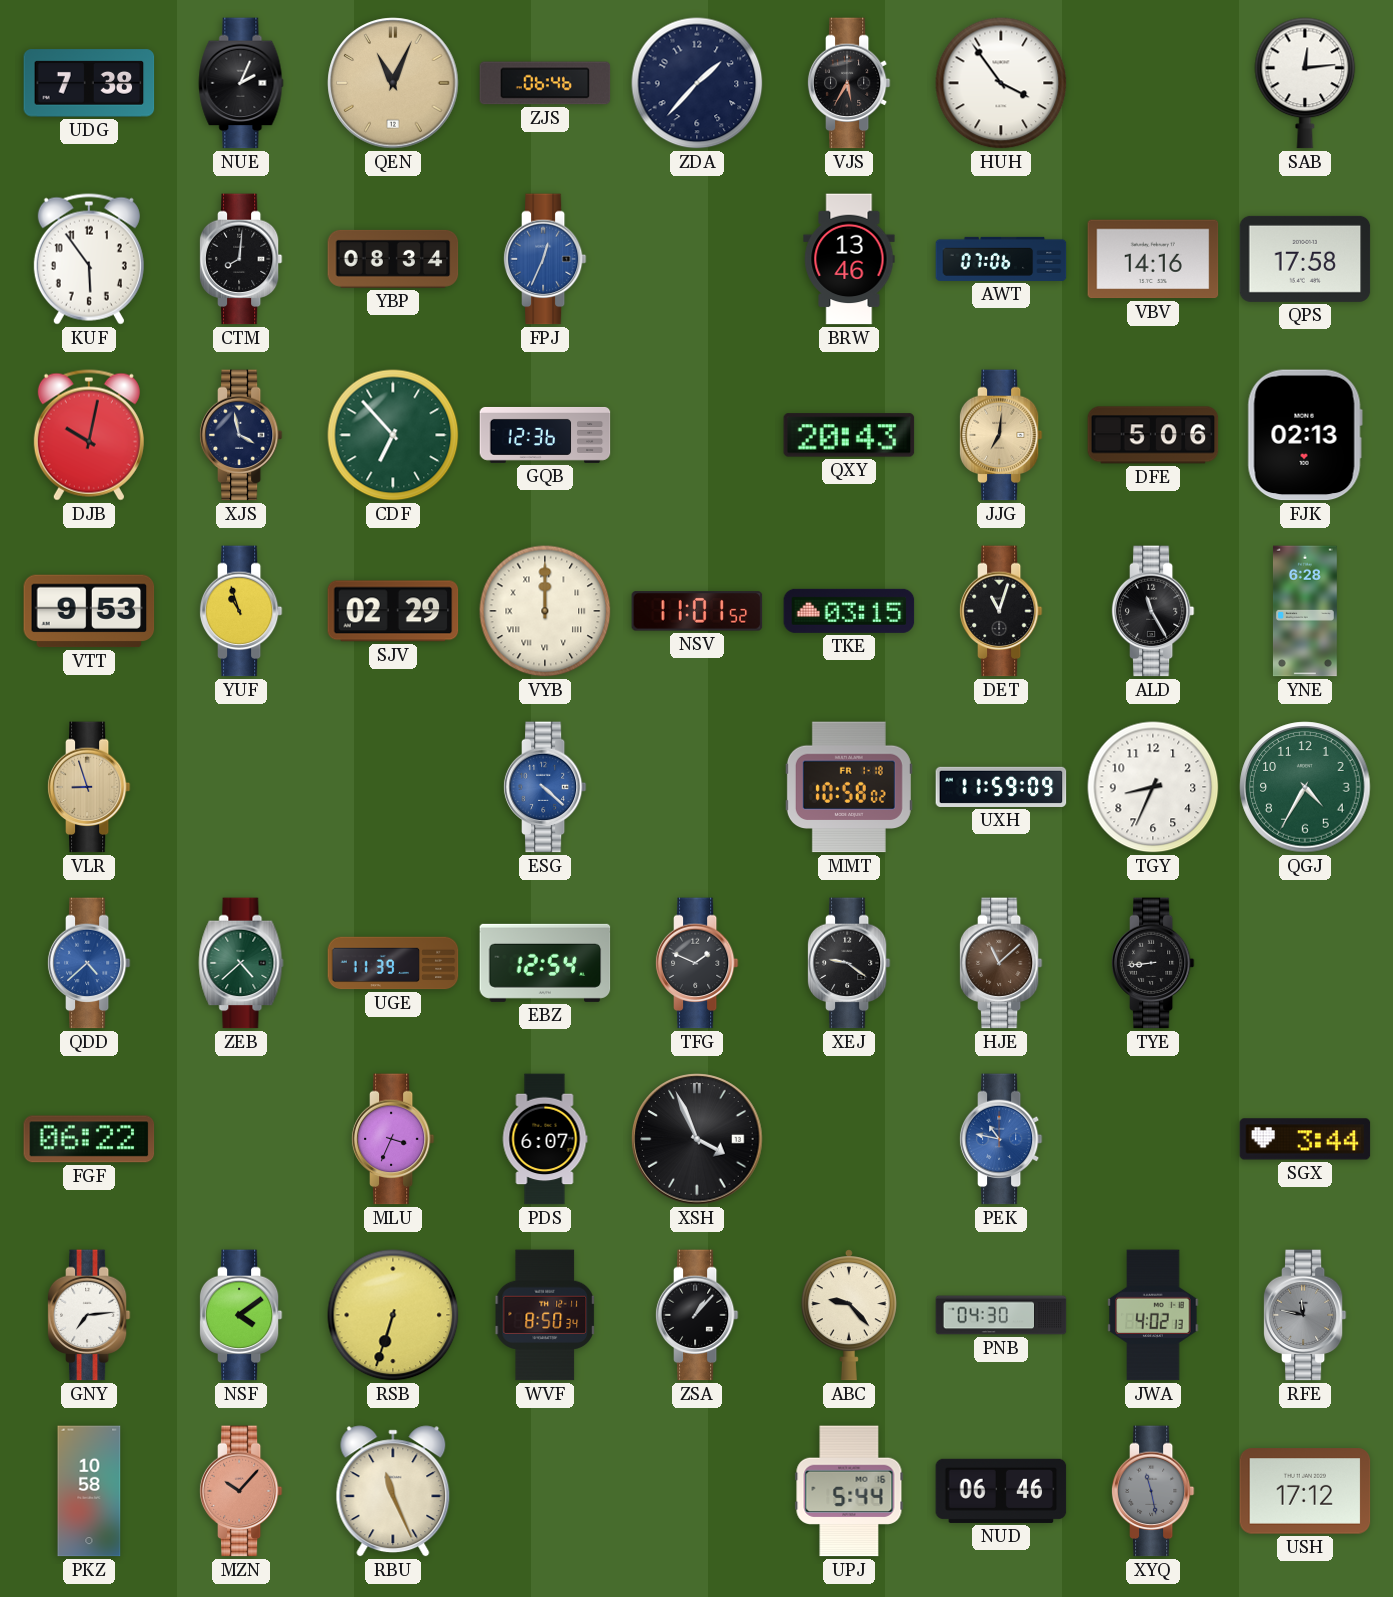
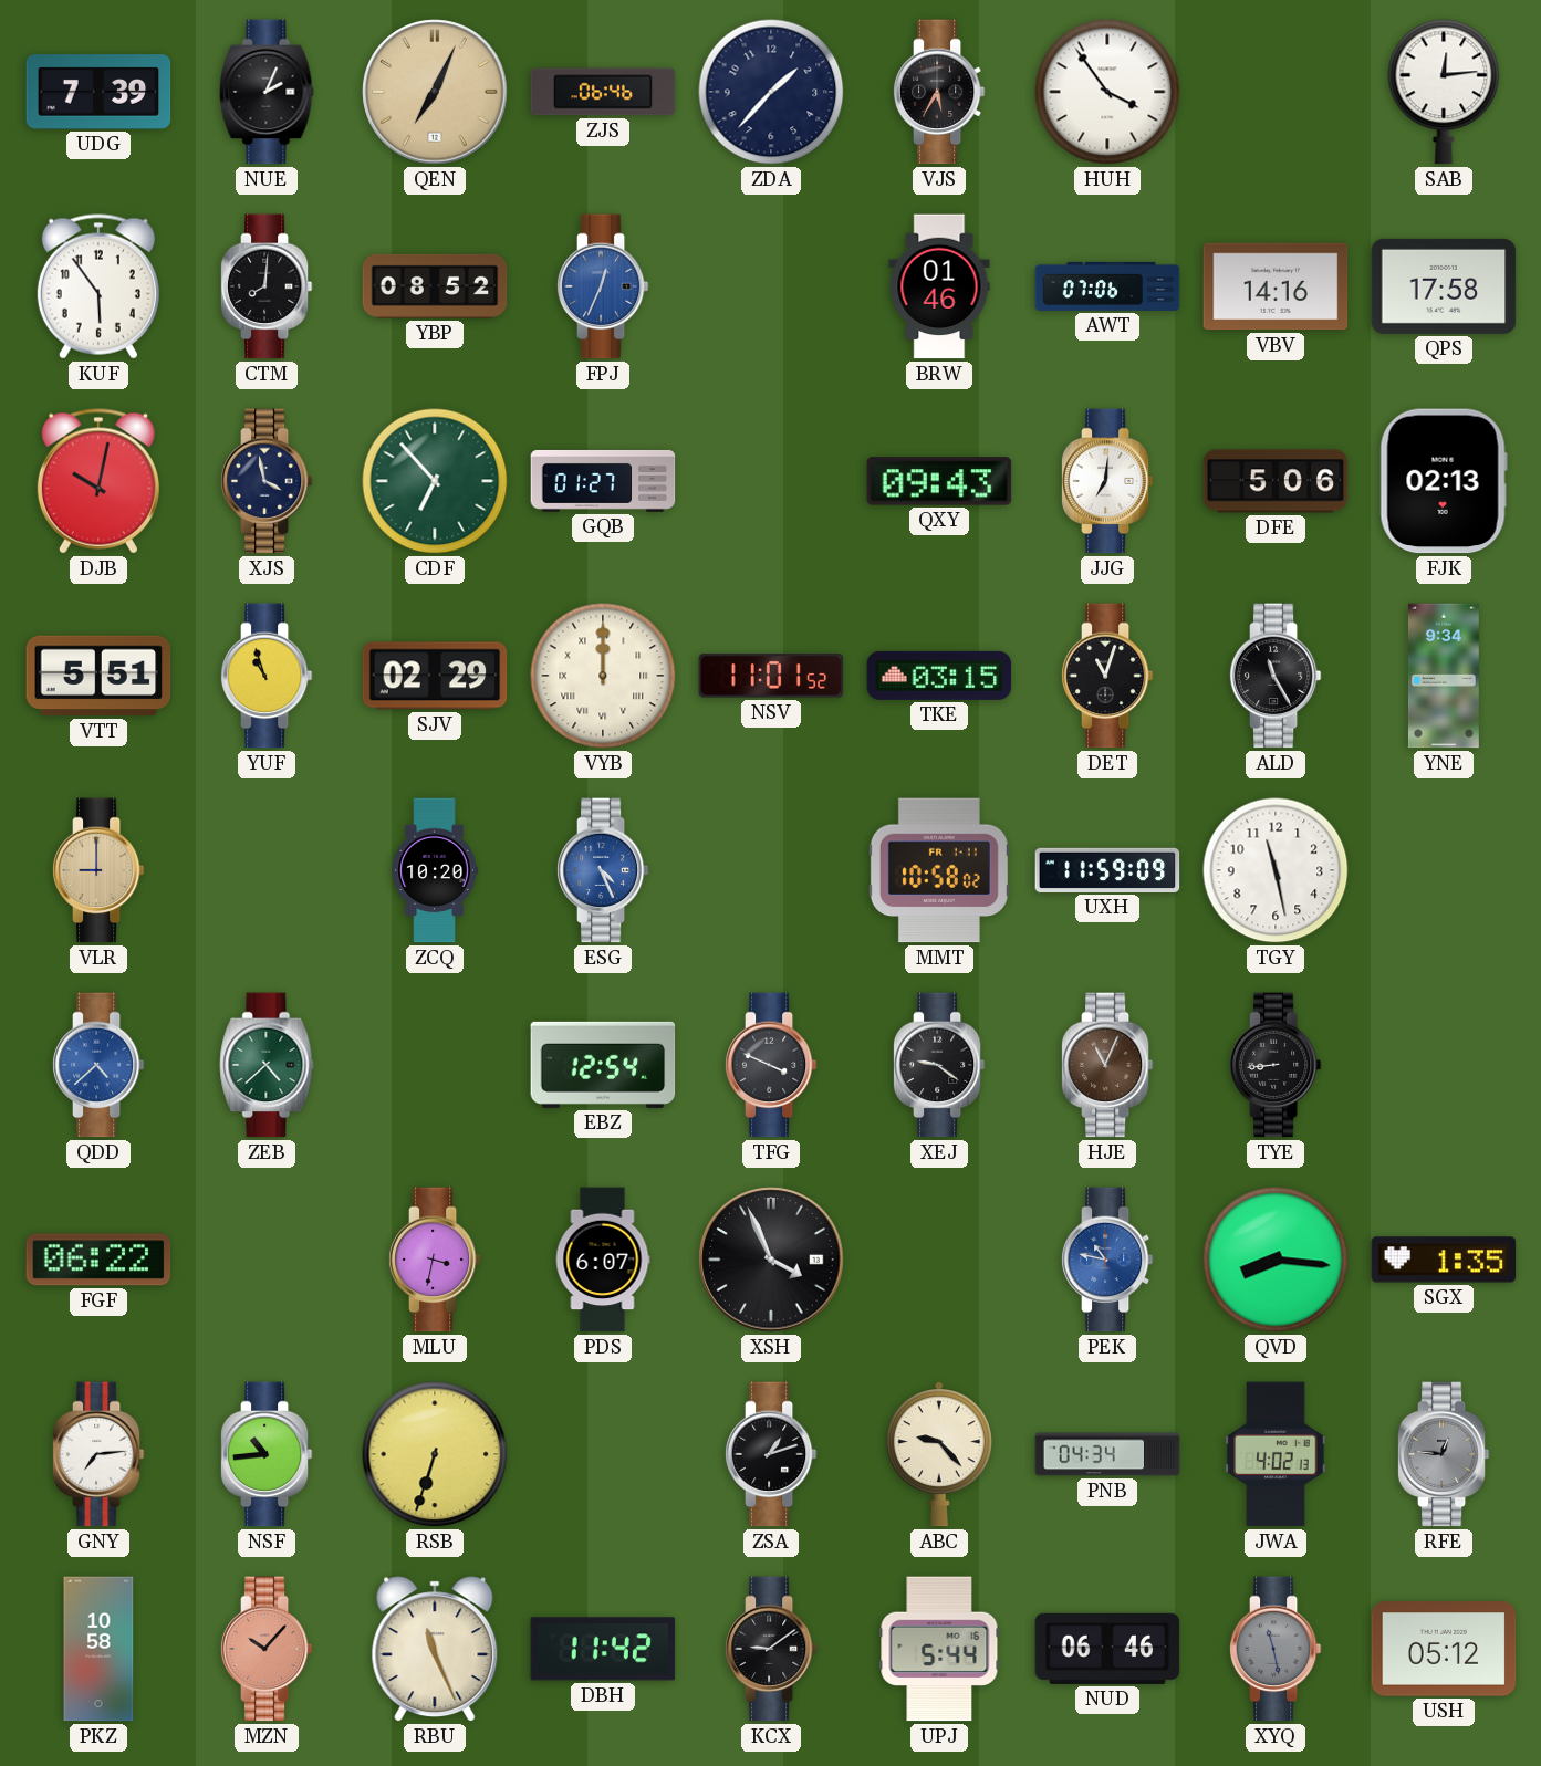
UDG: 7:38 -> 7:39
QEN: 11:04 -> 7:04
YBP: 08:34 -> 08:52
BRW: 13:46 -> 01:46
GQB: 12:36 -> 01:27
QXY: 20:43 -> 09:43
JJG dial: champagne -> white
VTT: 9:53 -> 5:51
YNE: 6:28 -> 9:34
VLR: 8:57 -> 9:00
ZCQ: none -> 10:20
ESG: 4:22 -> 4:26
MMT date: FR 1-18 -> FR 1-11
TGY: 8:34 -> 11:28
QGJ: 4:35 -> none
UGE: 11:39 -> none
TFG: 1:49 -> 3:49
HJE: 11:08 -> 11:04
MLU: 3:34 -> 3:32
QVD: none -> 8:16
SGX: 3:44 -> 1:35
NSF: 4:09 -> 10:44
WVF: 8:50 -> none
ZSA: 1:07 -> 1:12
PNB: 04:30 -> 04:34
RFE: 11:47 -> 12:46
DBH: none -> 11:42
KCX: none -> 9:09
USH: 17:12 -> 05:12
